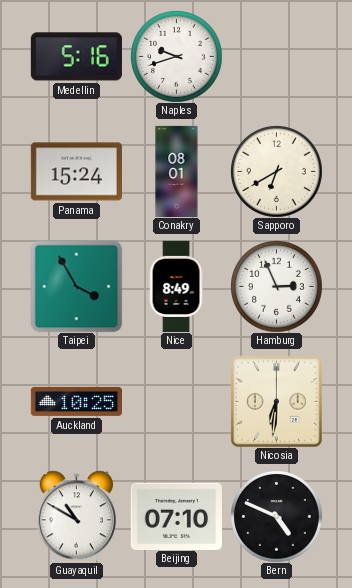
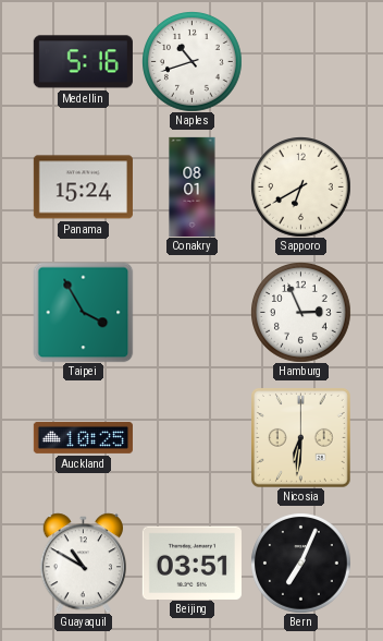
Naples: 9:42 -> 10:42
Nice: 8:49 -> none
Beijing: 07:10 -> 03:51
Bern: 4:49 -> 7:04
